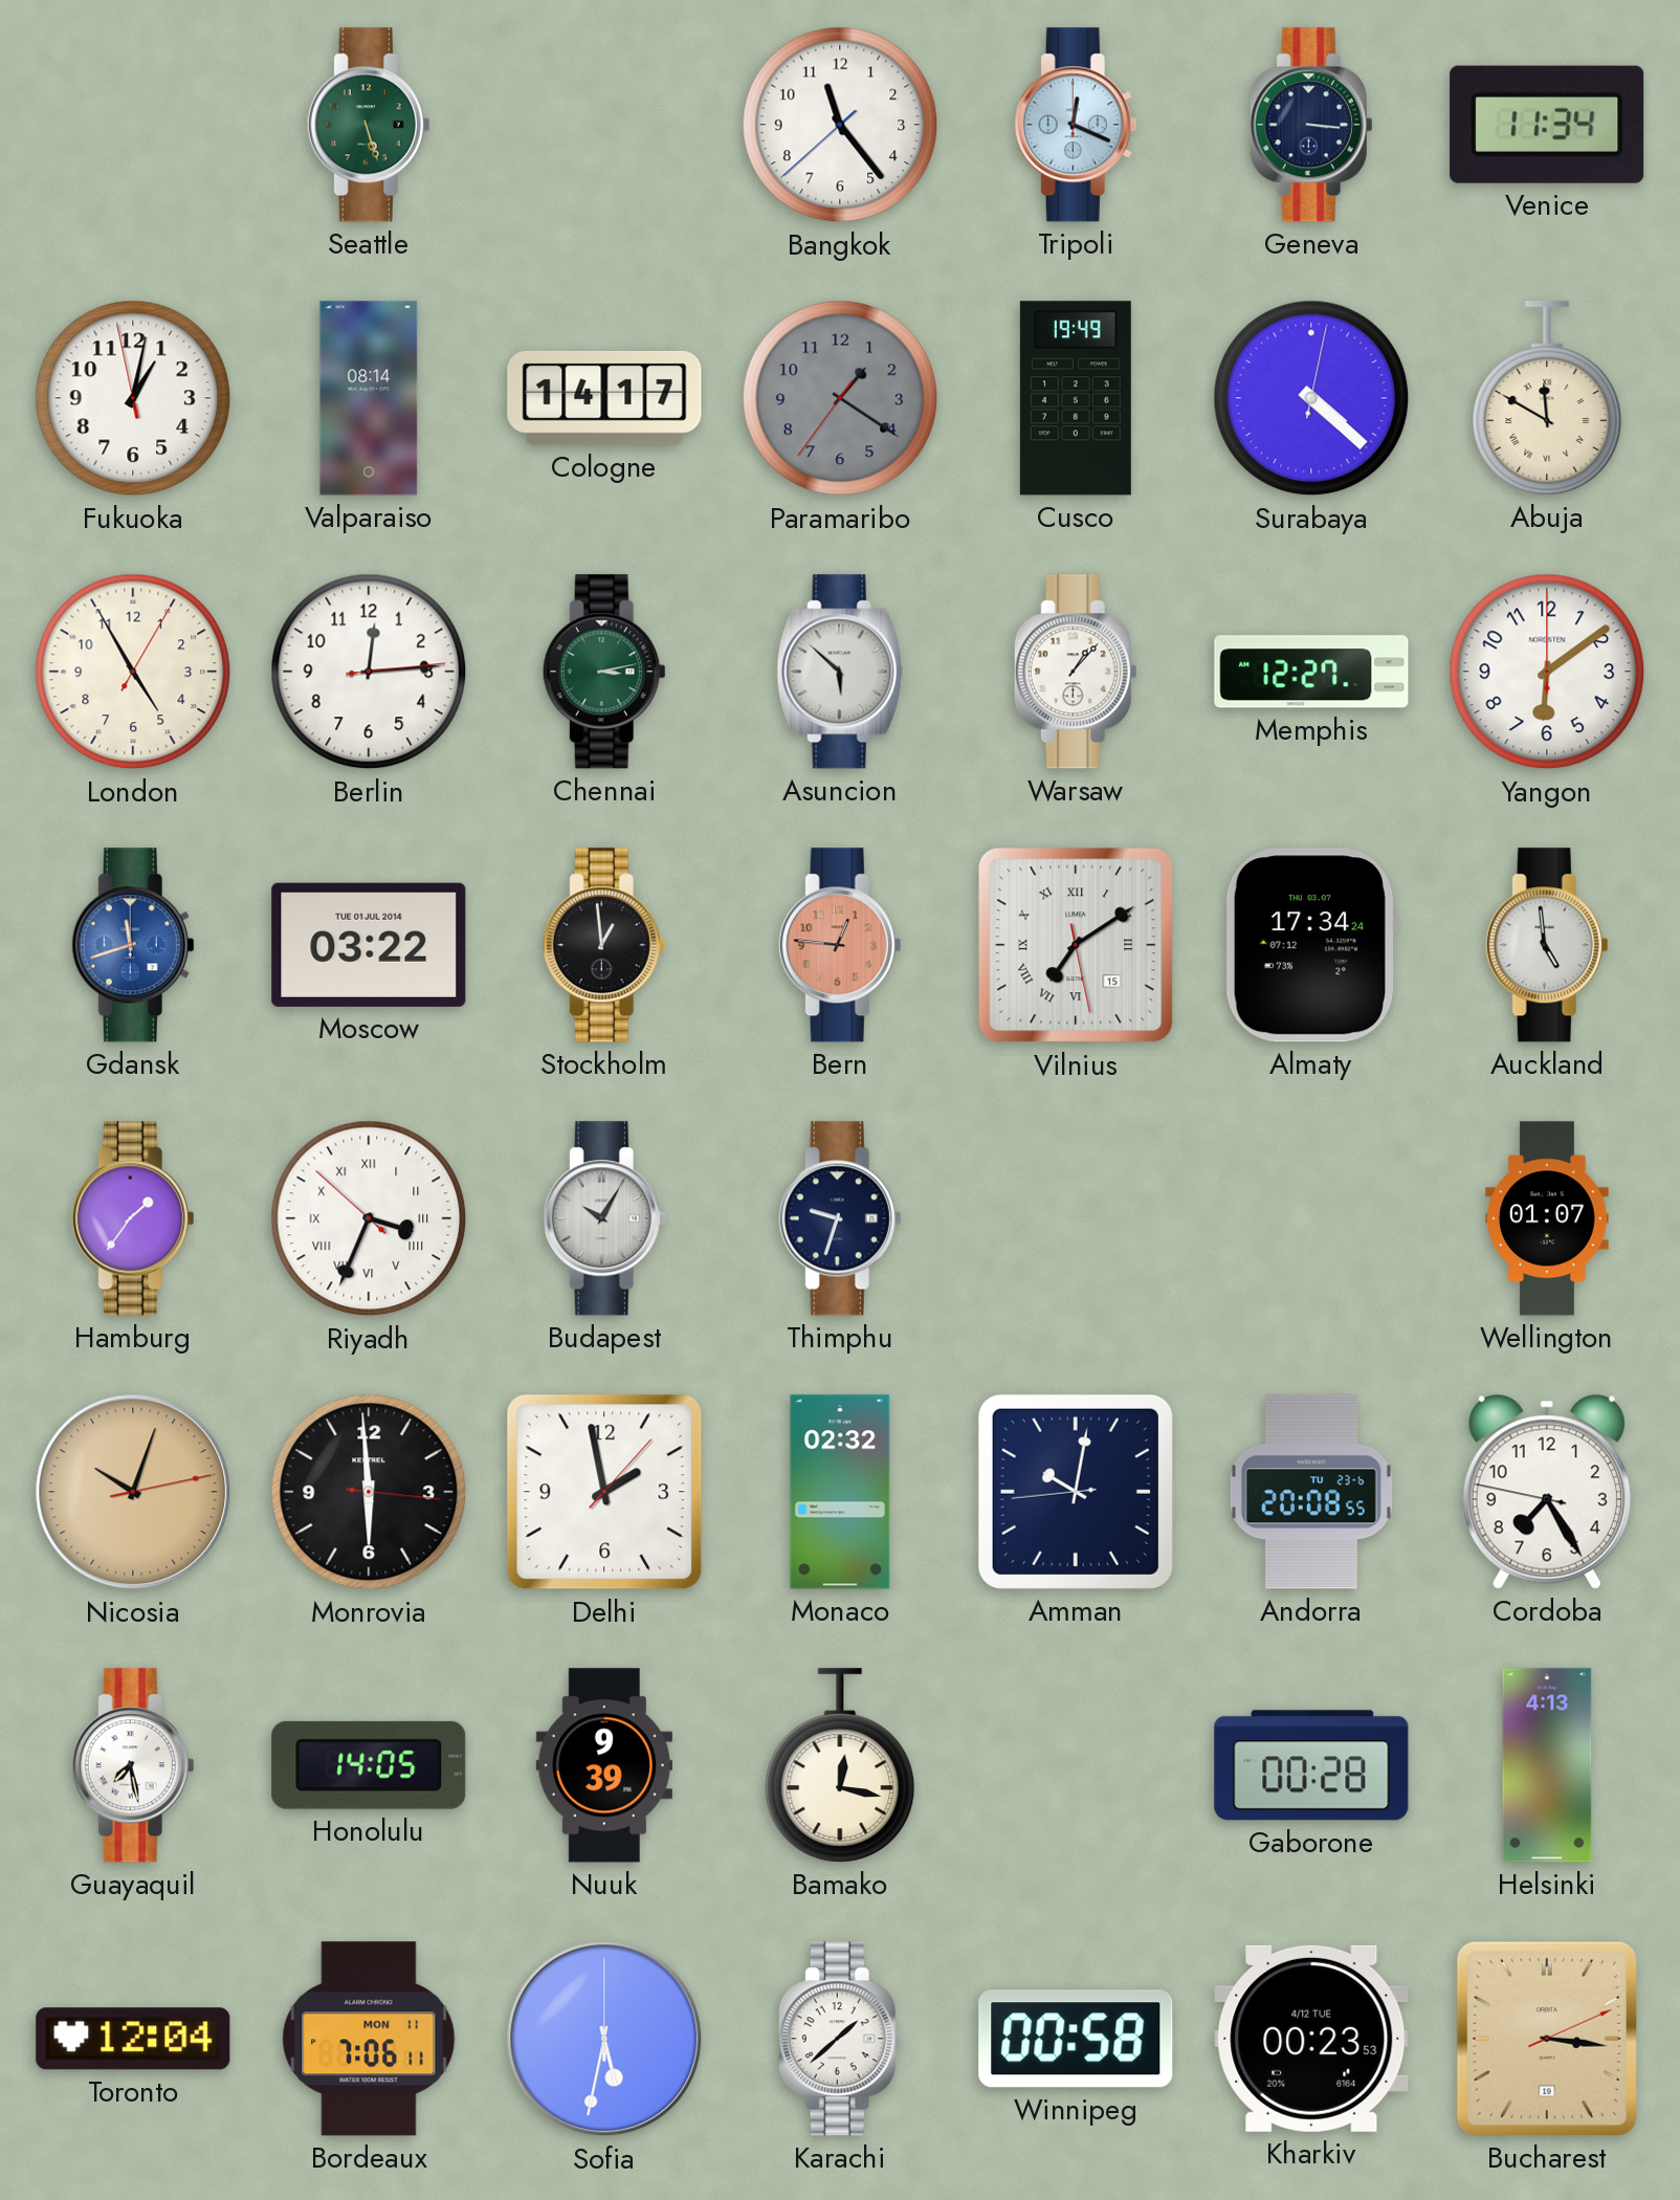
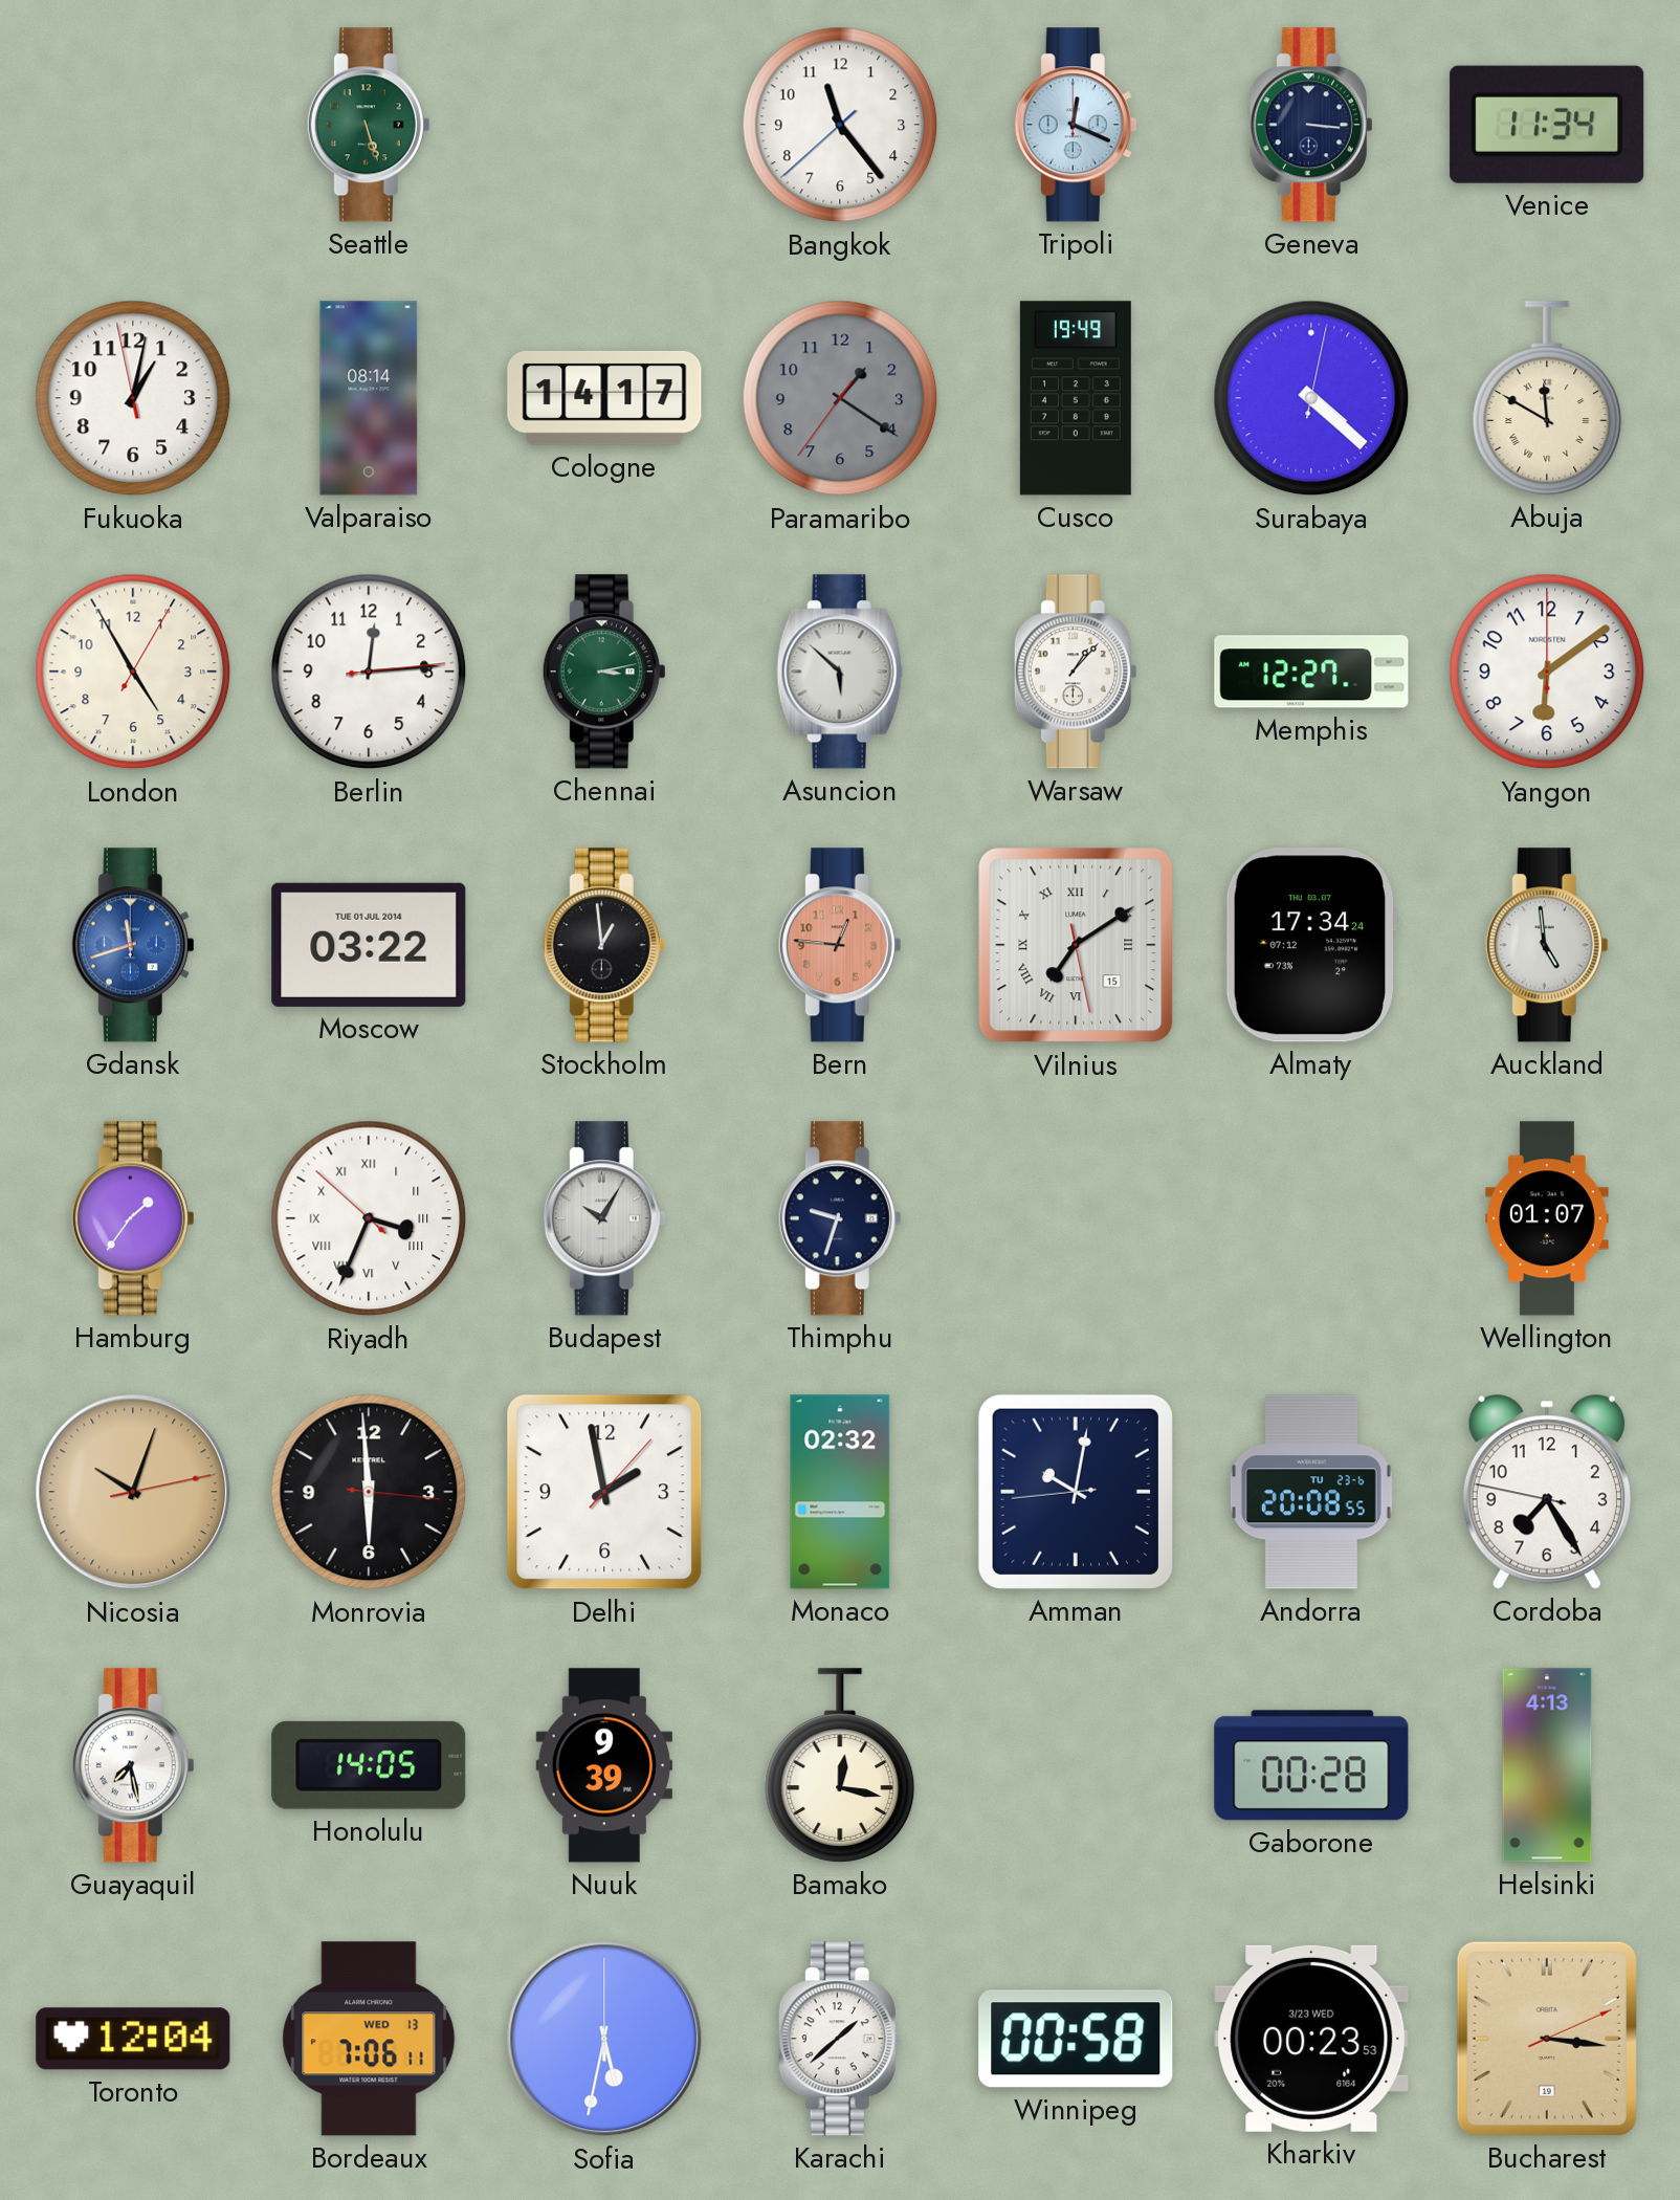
Bordeaux date: MON 11 -> WED 13
Kharkiv date: 4/12 TUE -> 3/23 WED
